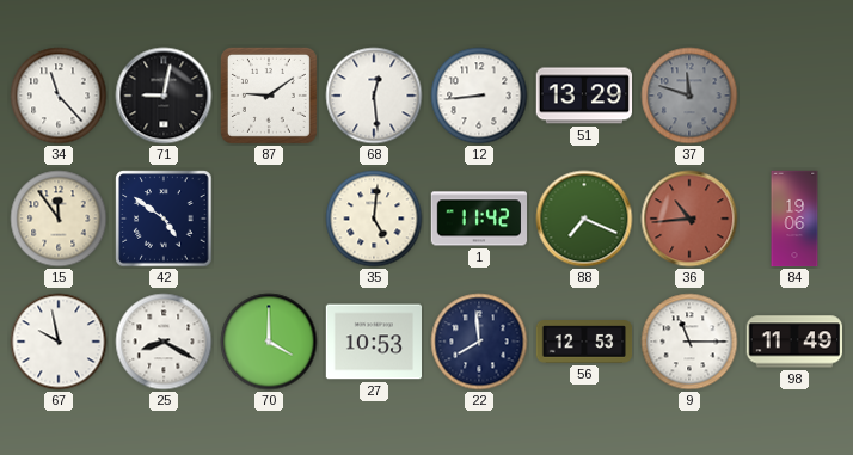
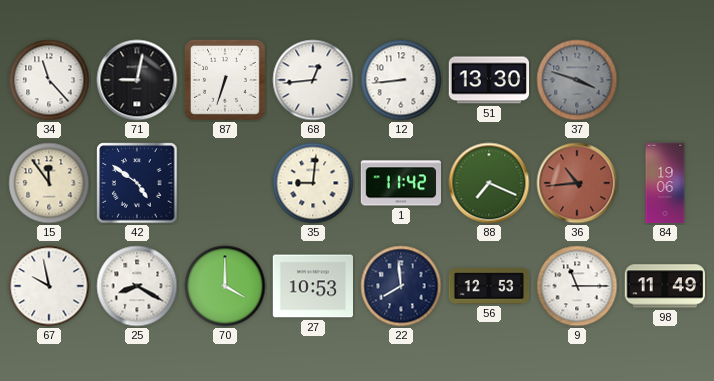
87: 9:09 -> 6:33
68: 12:29 -> 12:44
51: 13:29 -> 13:30
37: 11:48 -> 3:48
35: 5:01 -> 9:01
